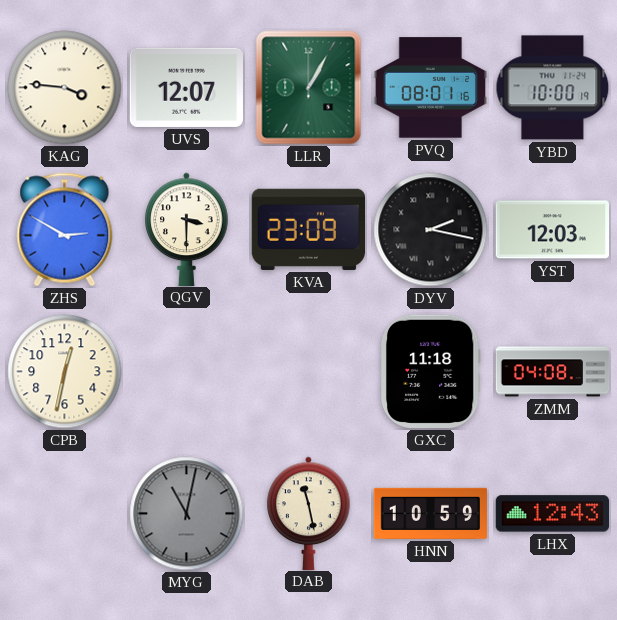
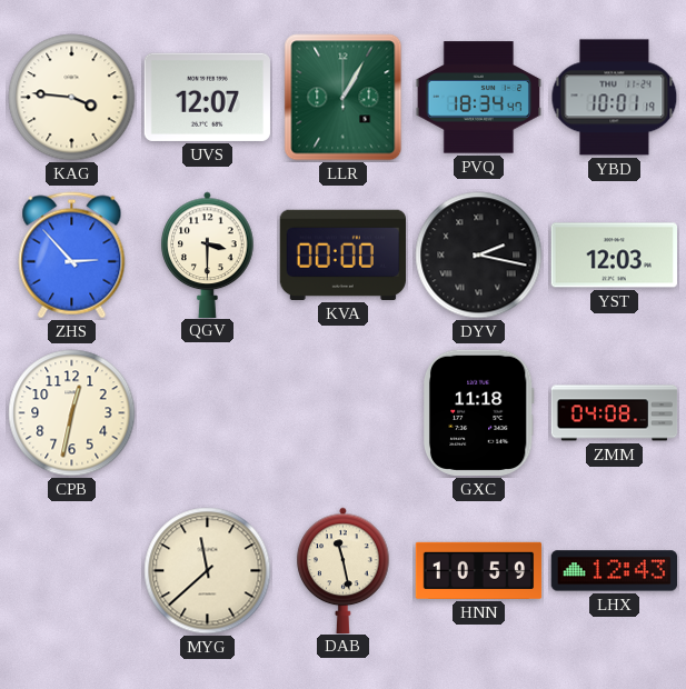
PVQ: 08:01 -> 18:34
YBD: 10:00 -> 10:01
ZHS: 2:50 -> 2:53
KVA: 23:09 -> 00:00
MYG: 11:02 -> 11:38
MYG dial: grey -> cream
